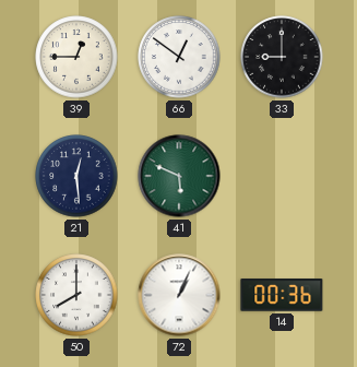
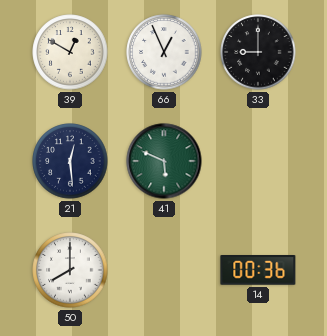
39: 12:45 -> 12:50
66: 12:51 -> 12:56
72: 1:04 -> none
